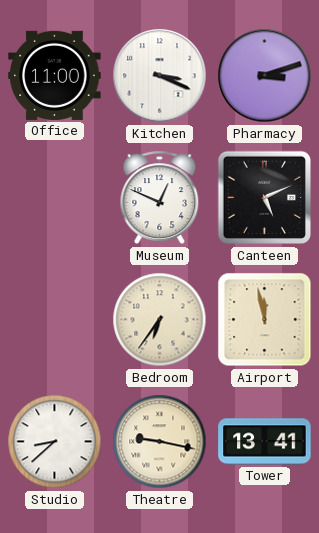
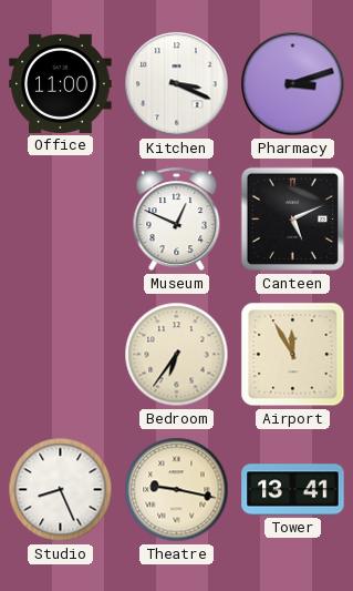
Airport: 11:58 -> 11:55
Studio: 8:38 -> 8:26
